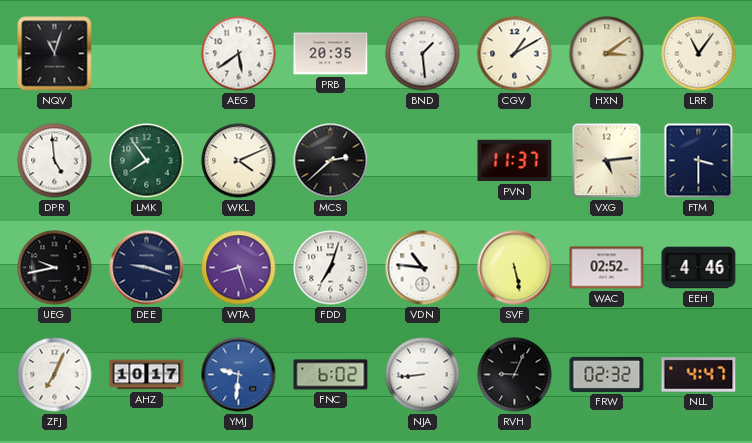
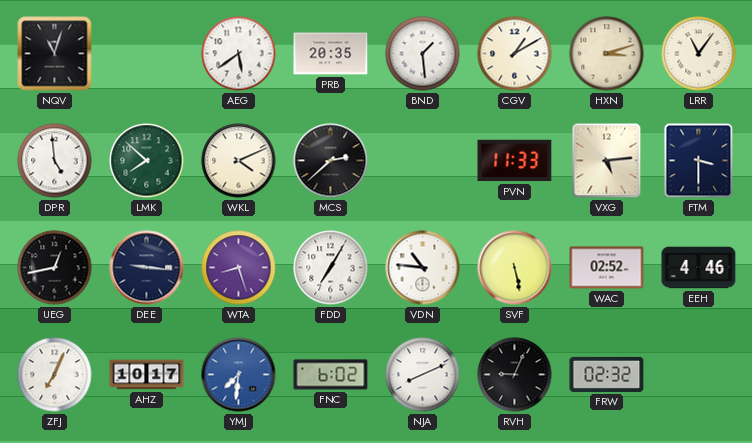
HXN: 3:09 -> 3:12
LMK: 7:54 -> 7:52
PVN: 11:37 -> 11:33
UEG: 9:43 -> 12:43
DEE: 9:18 -> 9:16
FDD: 7:03 -> 7:05
YMJ: 9:31 -> 7:31
NJA: 8:44 -> 8:11
NLL: 4:47 -> none
